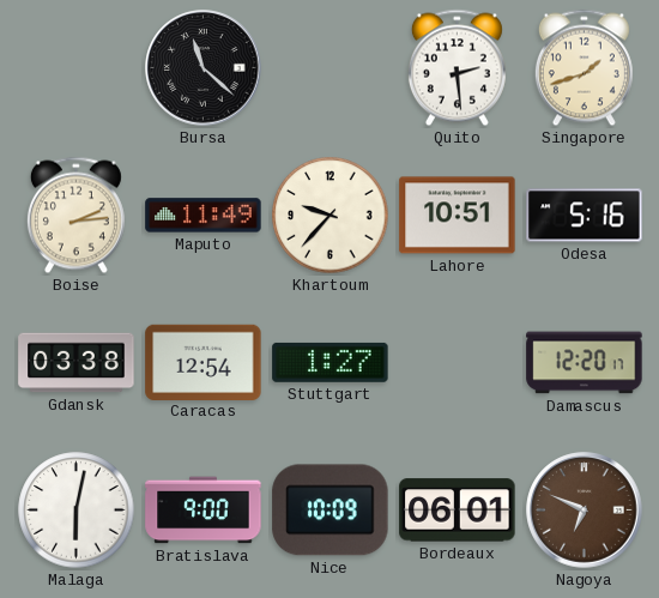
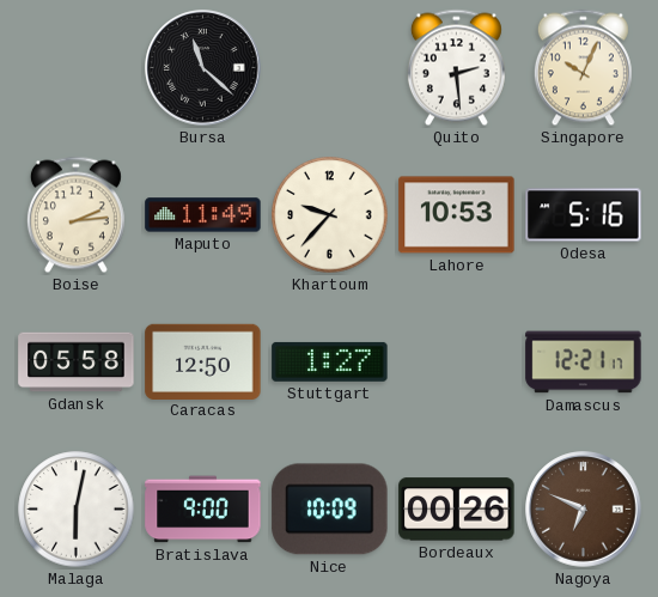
Singapore: 1:42 -> 10:04
Lahore: 10:51 -> 10:53
Gdansk: 03:38 -> 05:58
Caracas: 12:54 -> 12:50
Damascus: 12:20 -> 12:21
Bordeaux: 06:01 -> 00:26
